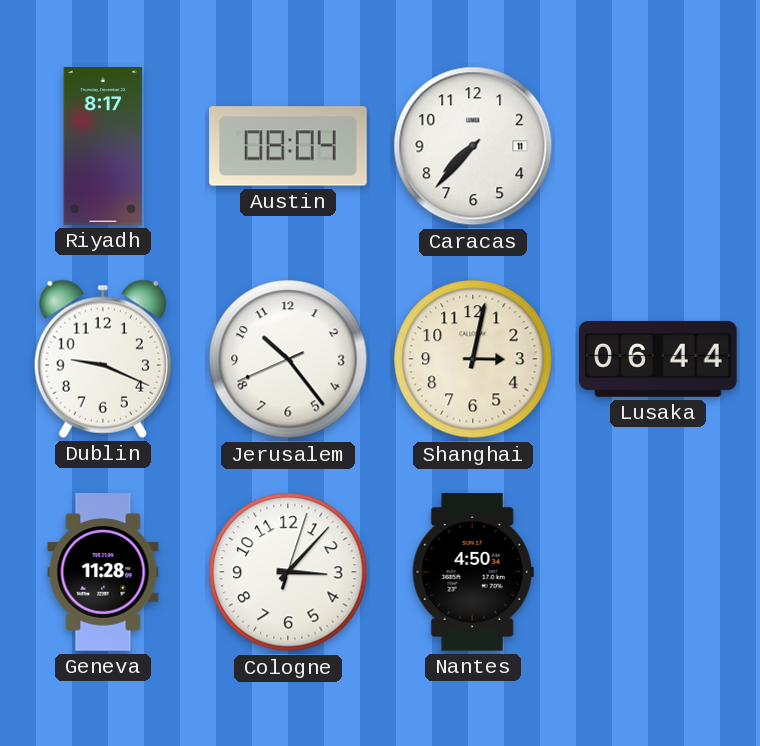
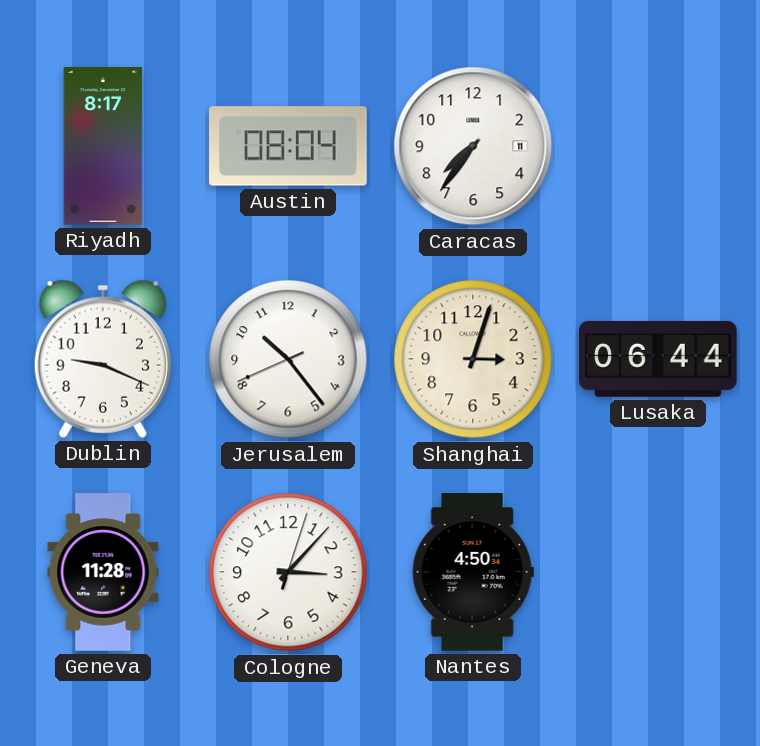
Caracas: 7:37 -> 7:36
Shanghai: 3:02 -> 3:03
